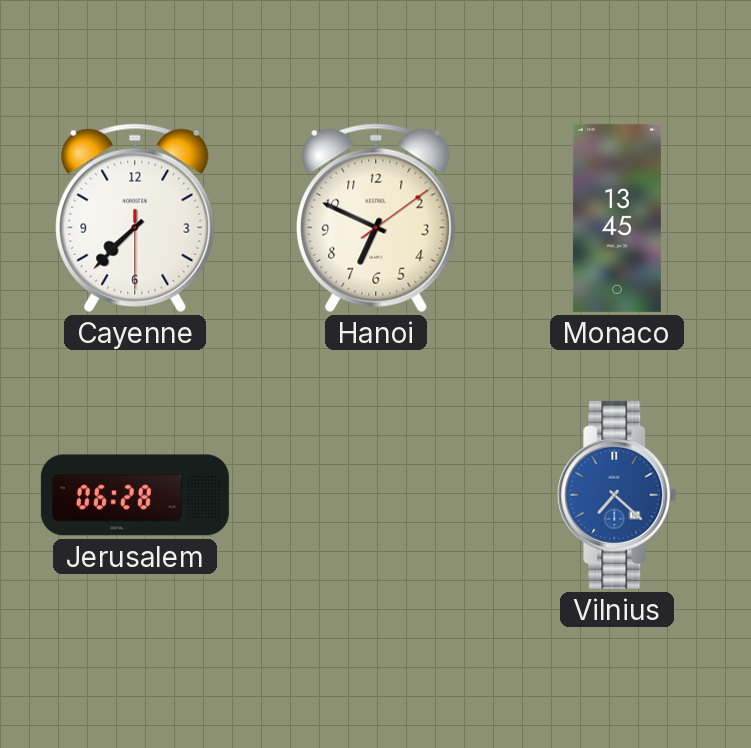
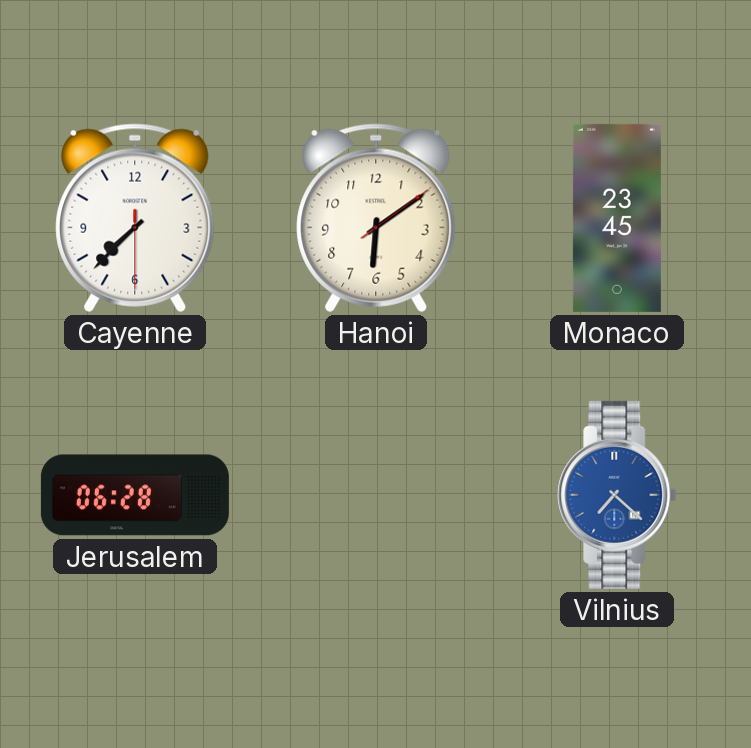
Hanoi: 6:49 -> 6:09
Monaco: 13:45 -> 23:45
